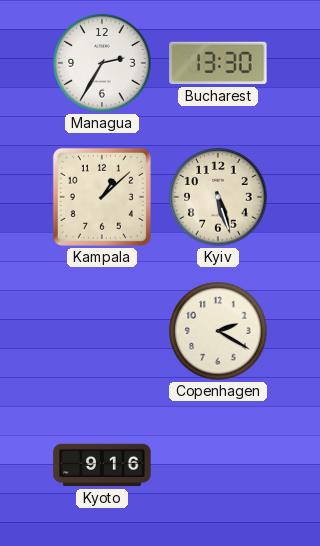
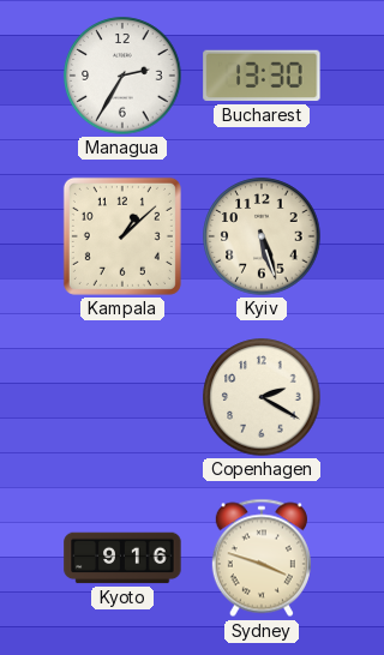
Sydney: none -> 3:48
